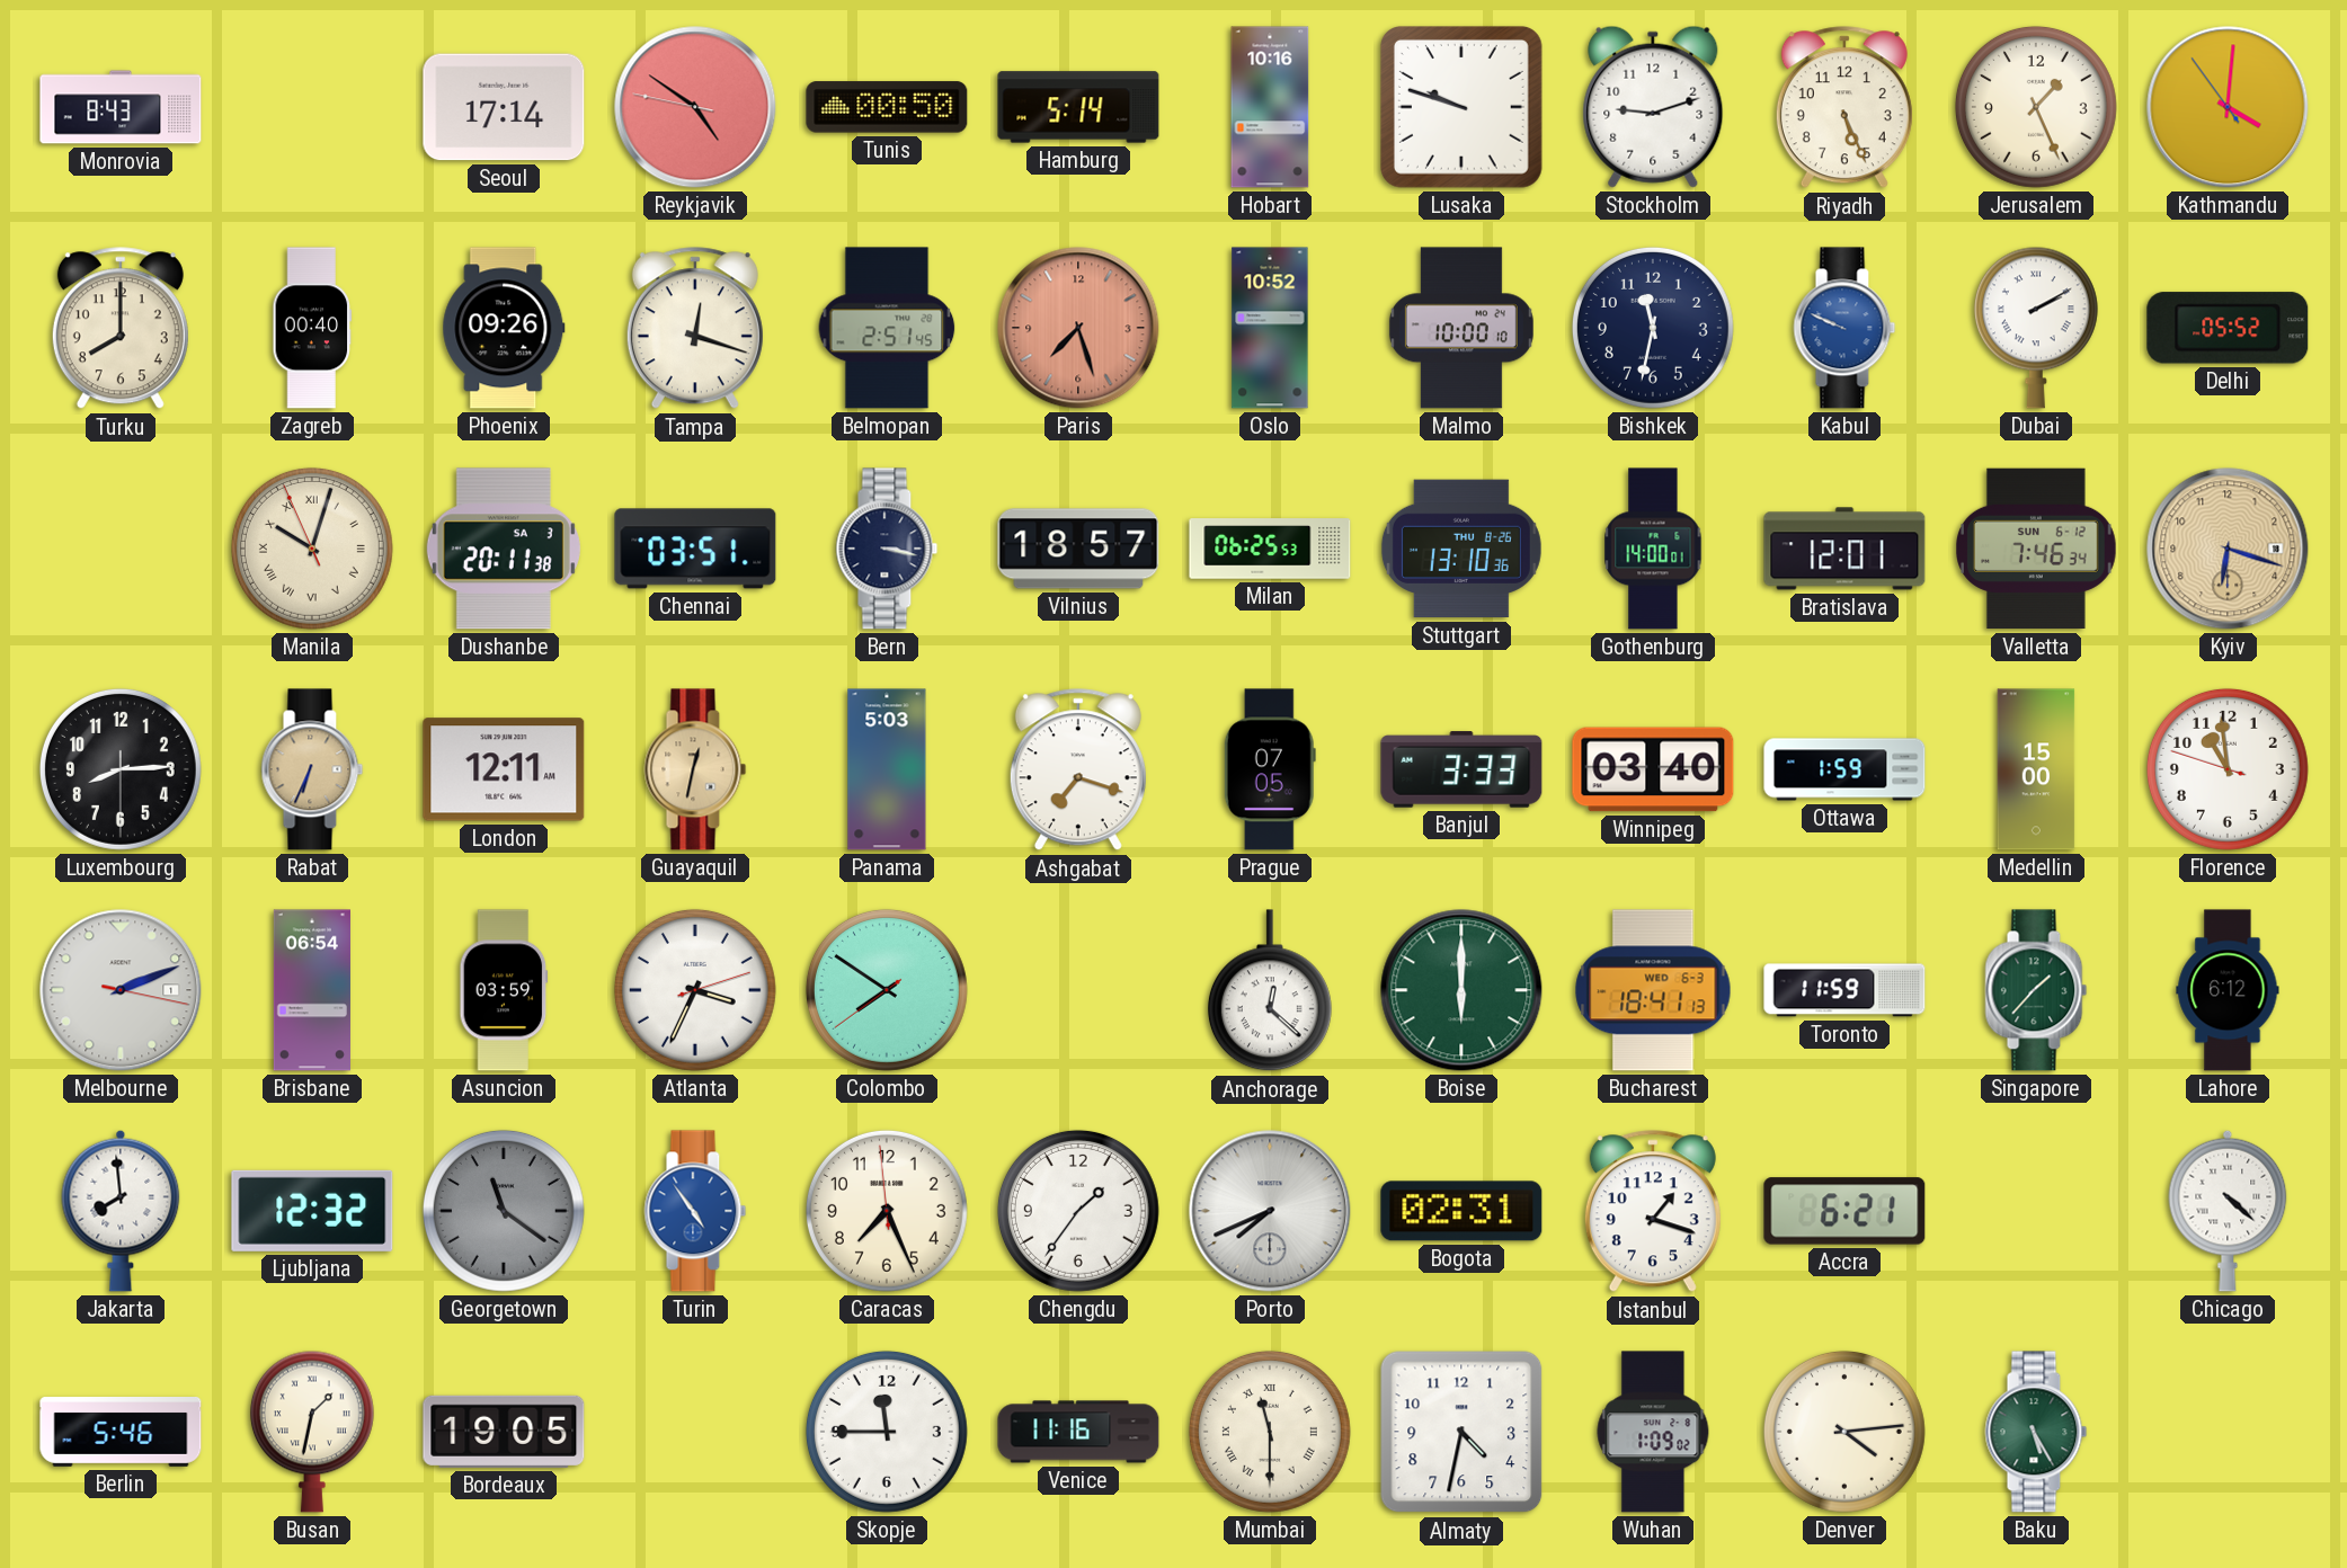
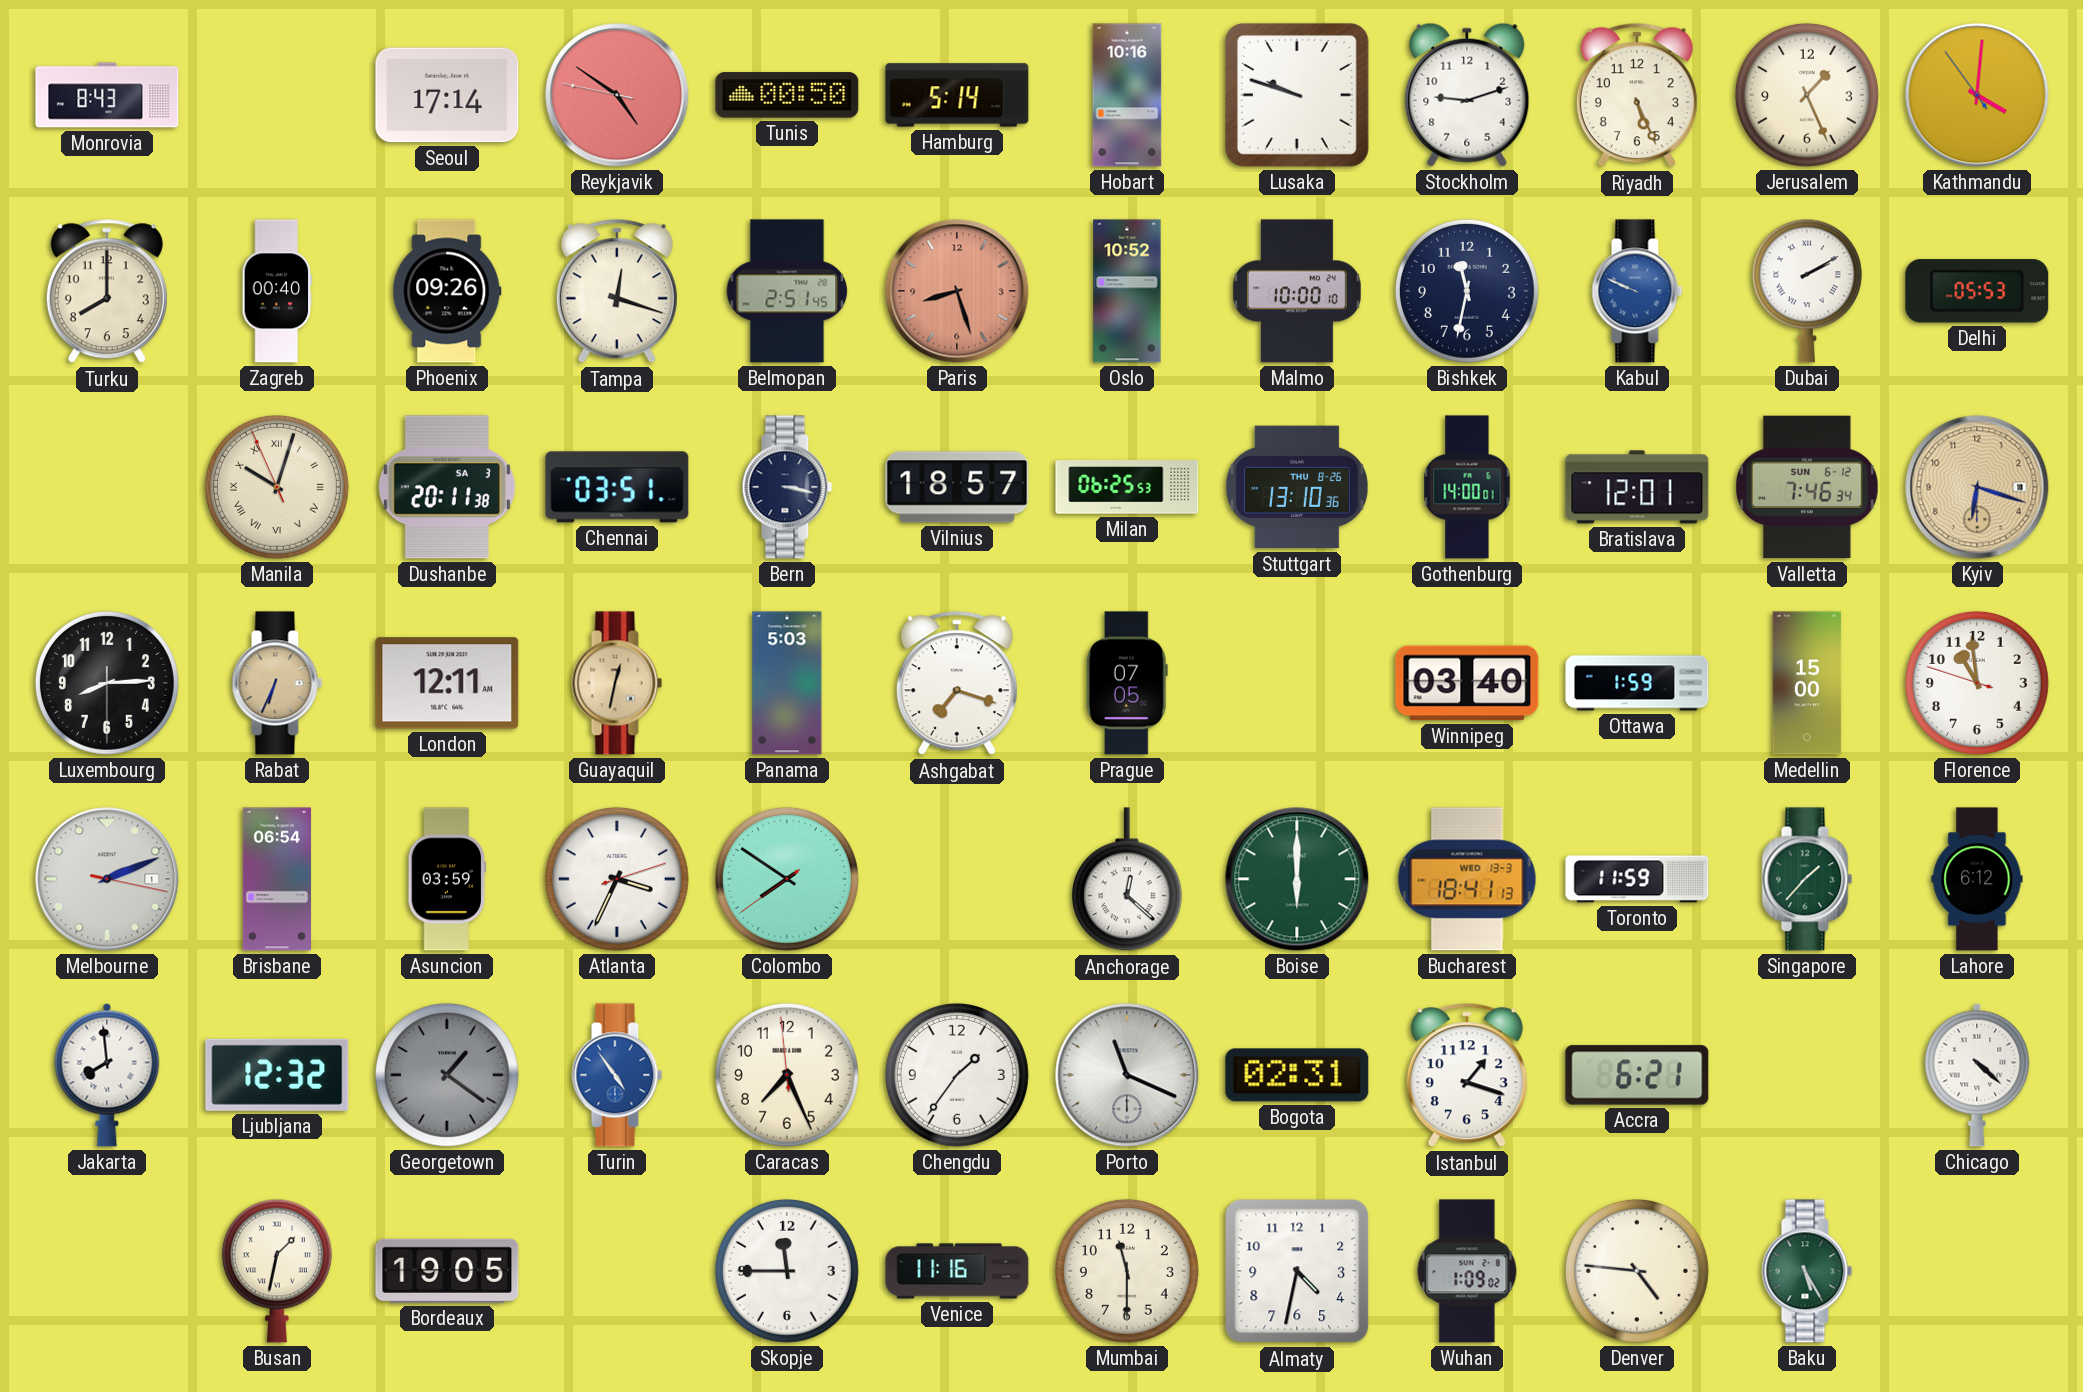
Paris: 7:27 -> 8:27
Delhi: 05:52 -> 05:53
Banjul: 3:33 -> none
Bucharest date: WED 6-3 -> WED 13-3
Georgetown: 11:21 -> 1:21
Porto: 7:41 -> 11:19
Berlin: 5:46 -> none
Mumbai numerals: Roman -> Arabic
Denver: 4:14 -> 4:46
